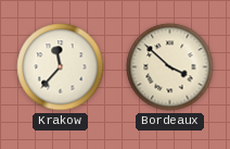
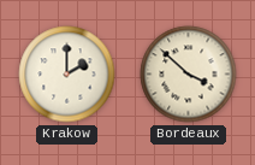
Krakow: 11:37 -> 2:00
